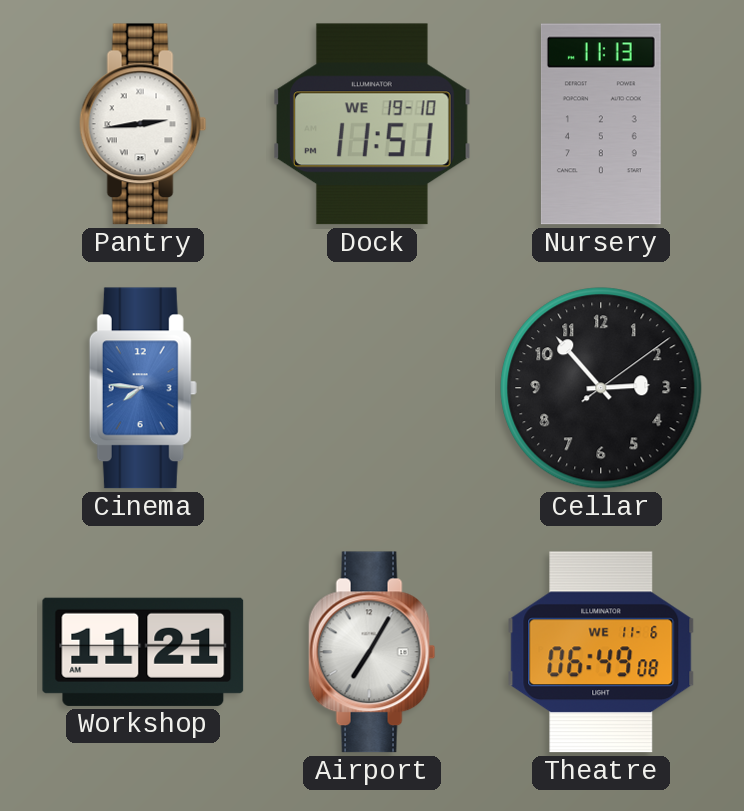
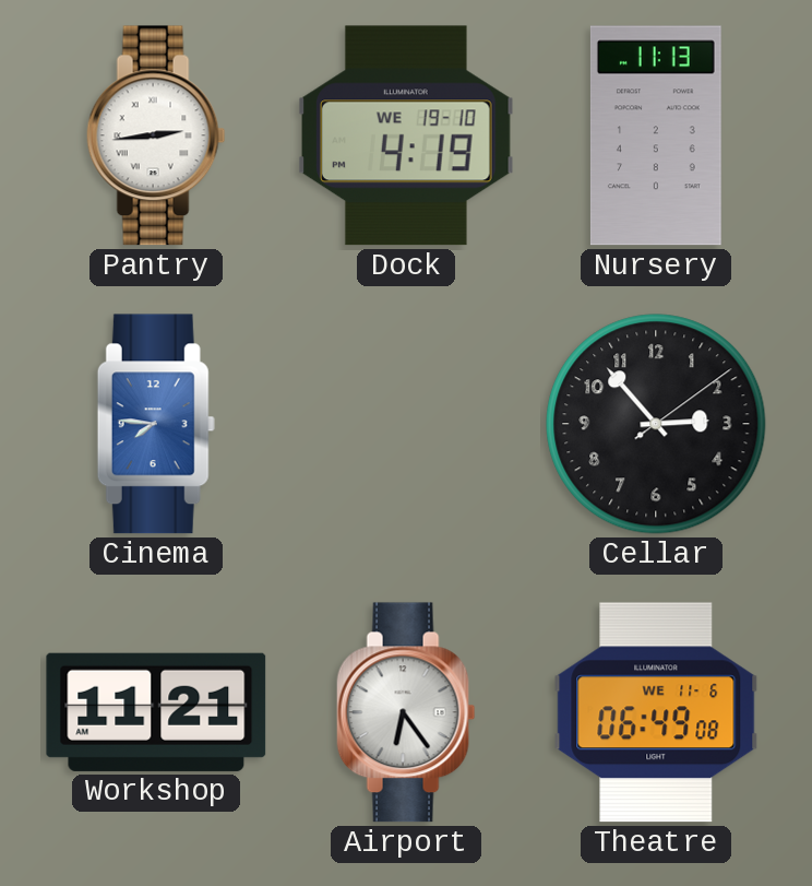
Dock: 11:51 -> 4:19
Airport: 7:05 -> 6:24
